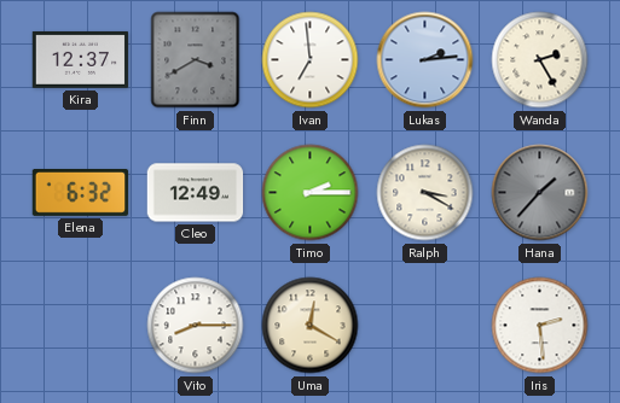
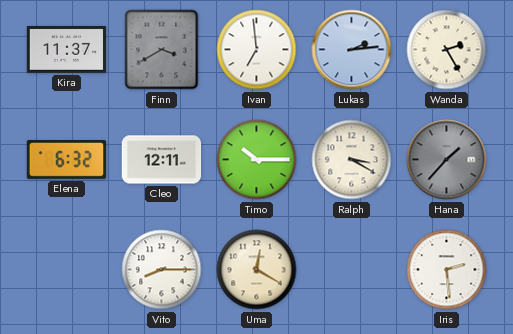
Kira: 12:37 -> 11:37
Cleo: 12:49 -> 12:11
Timo: 2:15 -> 10:15
